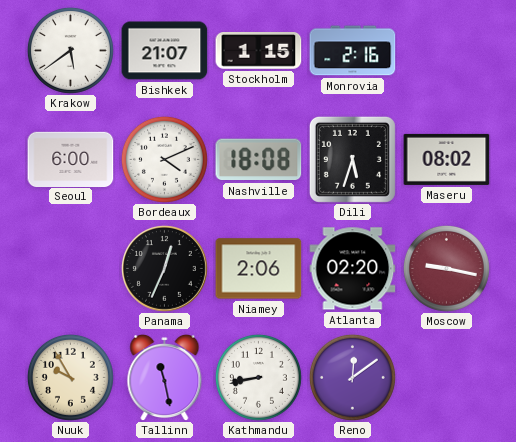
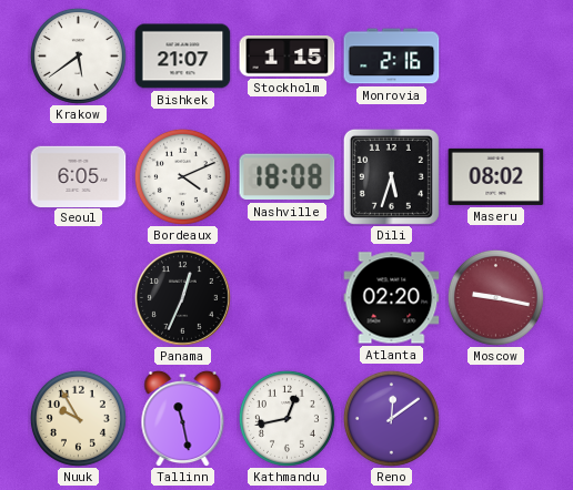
Seoul: 6:00 -> 6:05
Niamey: 2:06 -> none
Kathmandu: 8:43 -> 12:43
